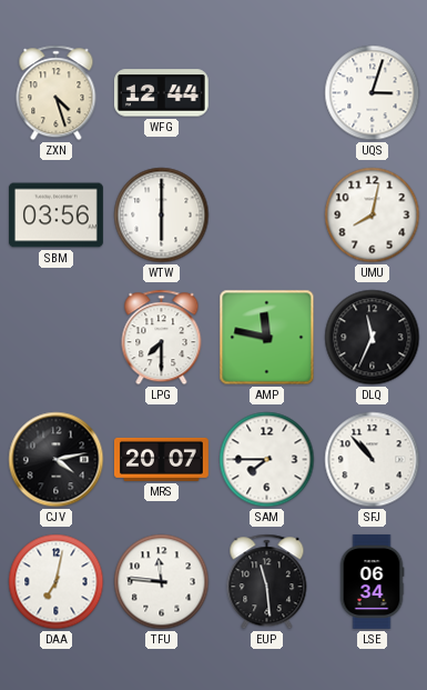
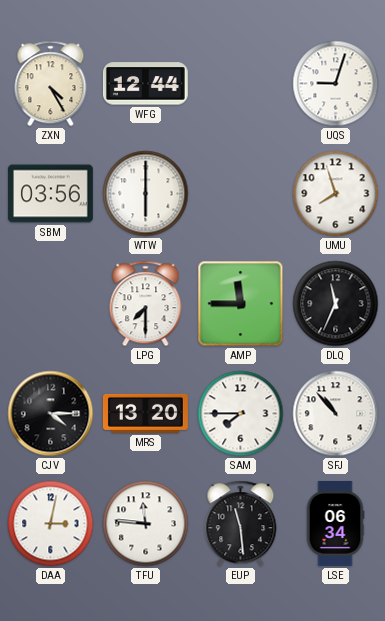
ZXN: 4:27 -> 4:25
UQS: 3:03 -> 9:03
UMU: 8:02 -> 7:57
AMP: 11:47 -> 11:45
CJV: 4:13 -> 4:15
MRS: 20:07 -> 13:20
DAA: 7:02 -> 3:02
